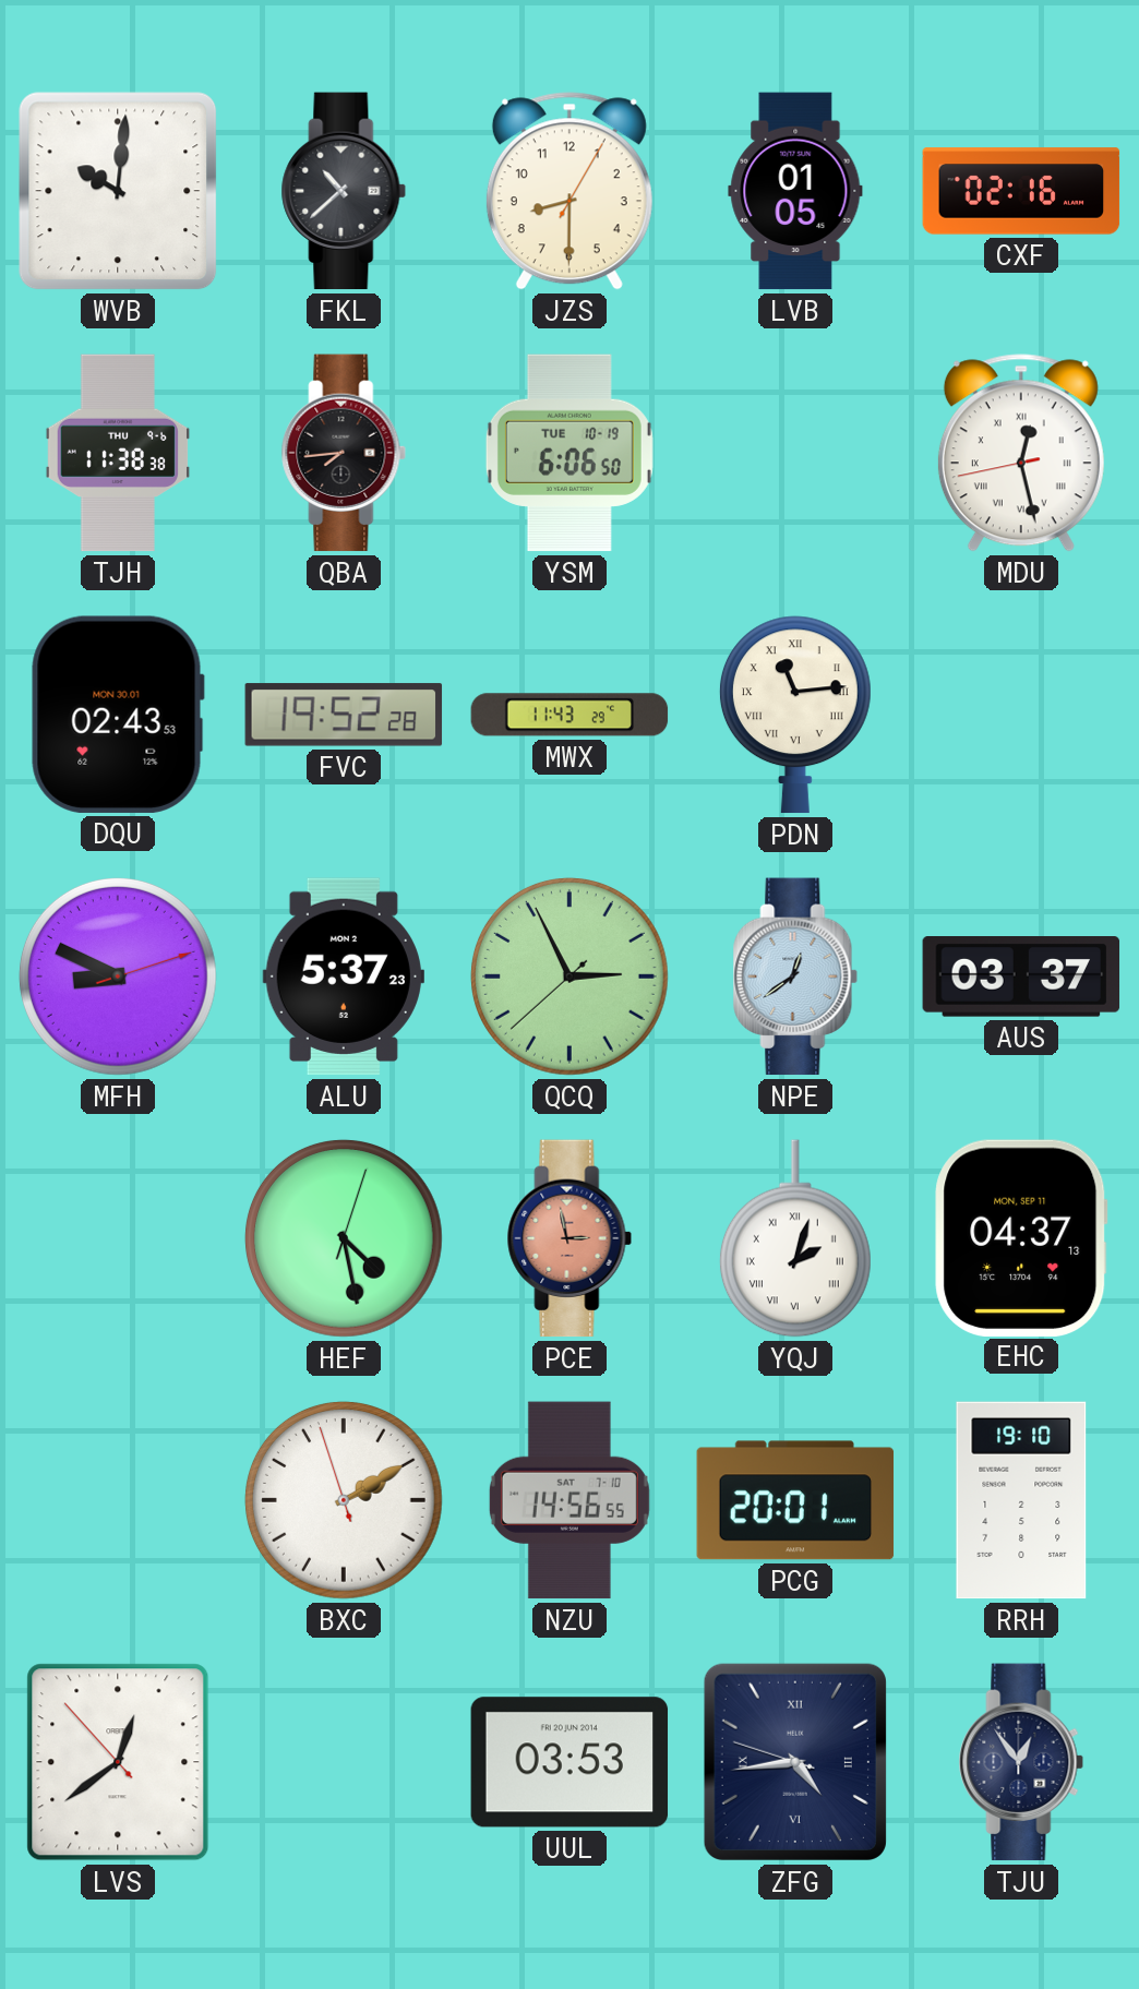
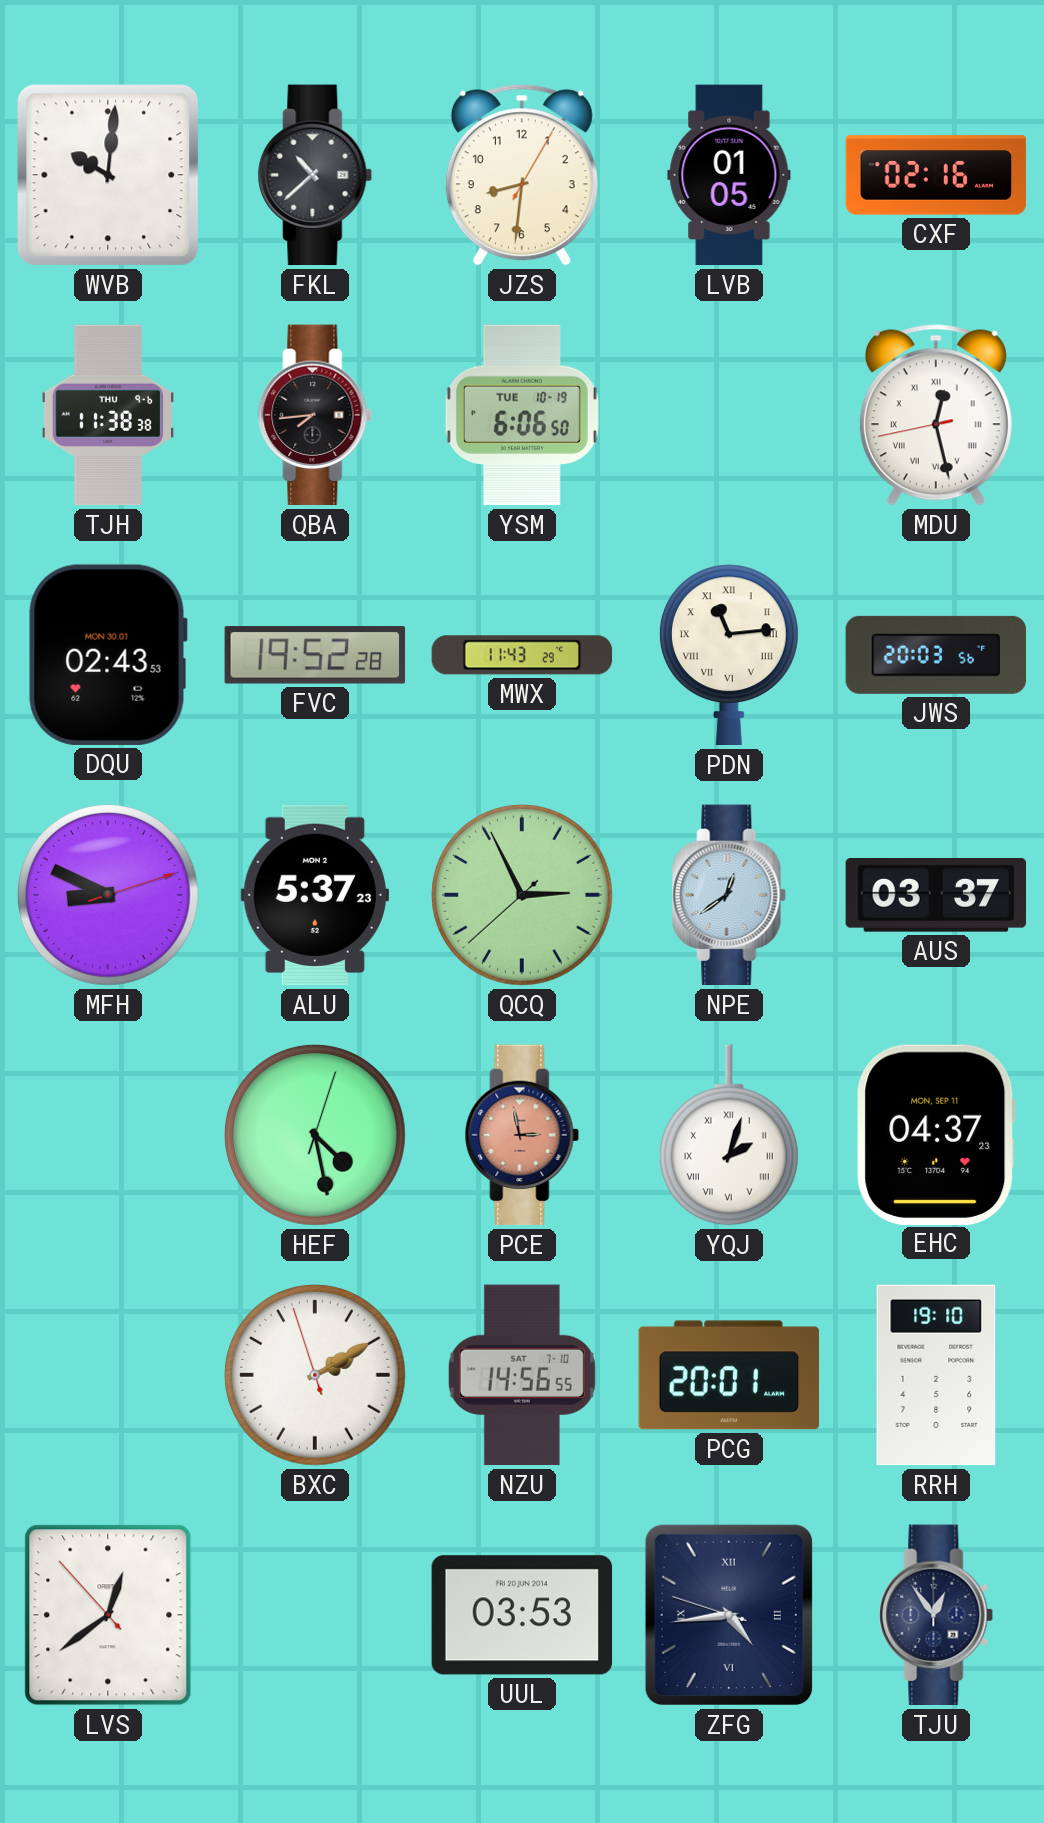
JZS: 8:30 -> 8:31
JWS: none -> 20:03
EHC: 04:37:13 -> 04:37:23
